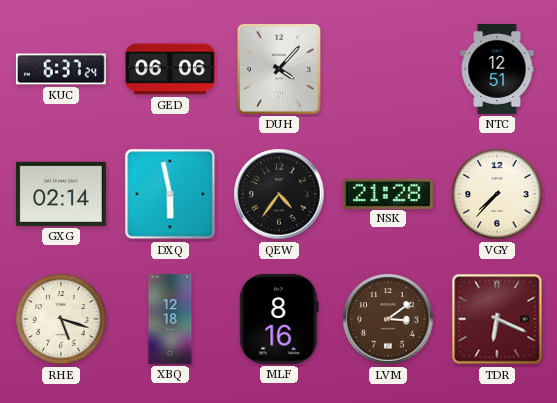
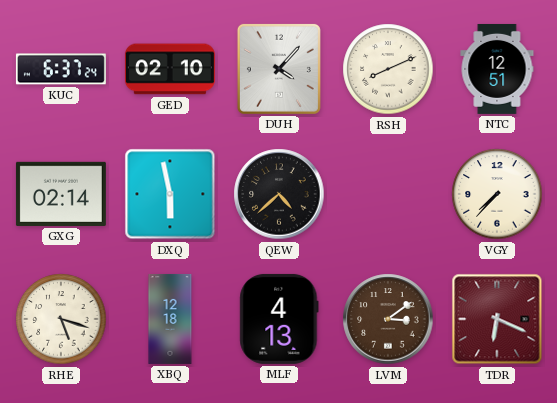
GED: 06:06 -> 02:10
RSH: none -> 8:11
QEW: 4:36 -> 4:38
NSK: 21:28 -> none
MLF: 8:16 -> 4:13
